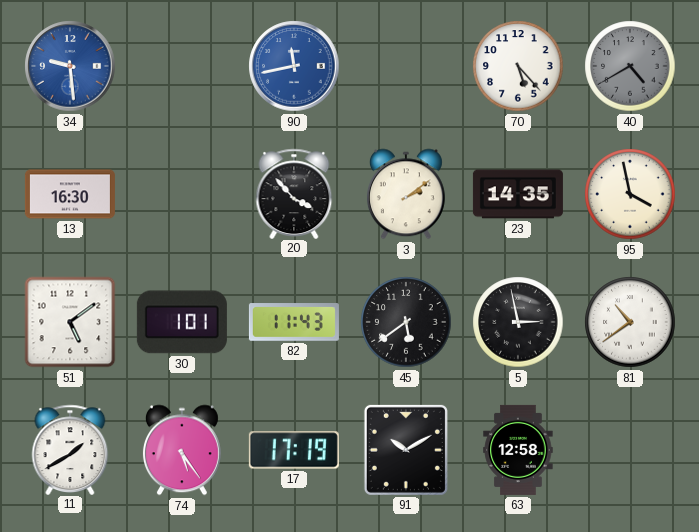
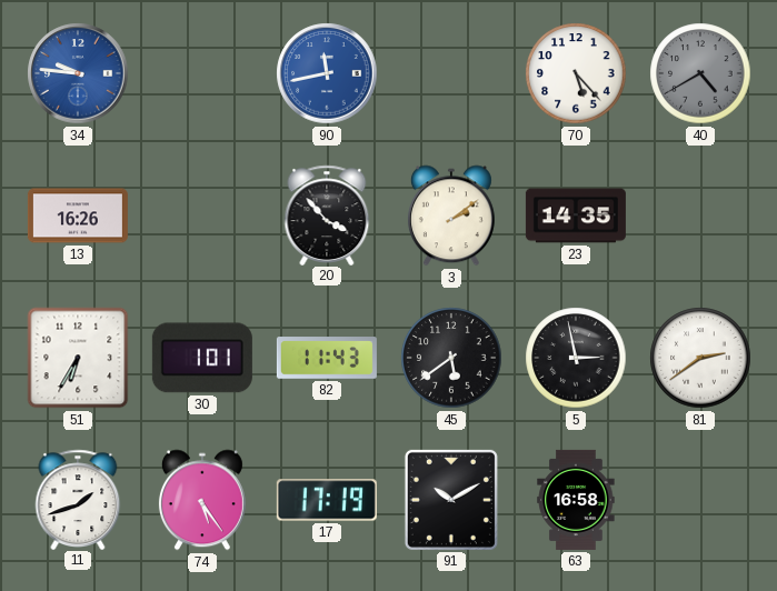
34: 9:29 -> 9:46
13: 16:30 -> 16:26
95: 3:58 -> none
51: 5:09 -> 6:35
81: 10:39 -> 2:39
11: 1:40 -> 1:42
63: 12:58 -> 16:58
